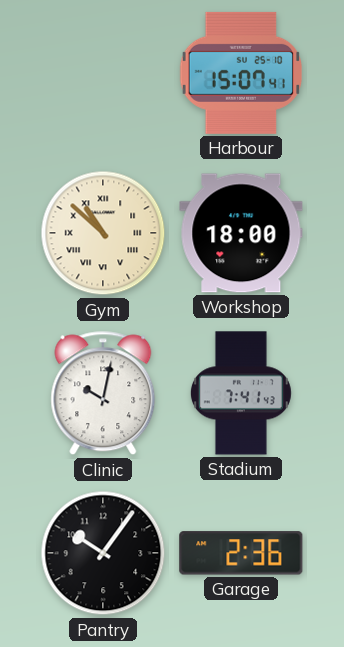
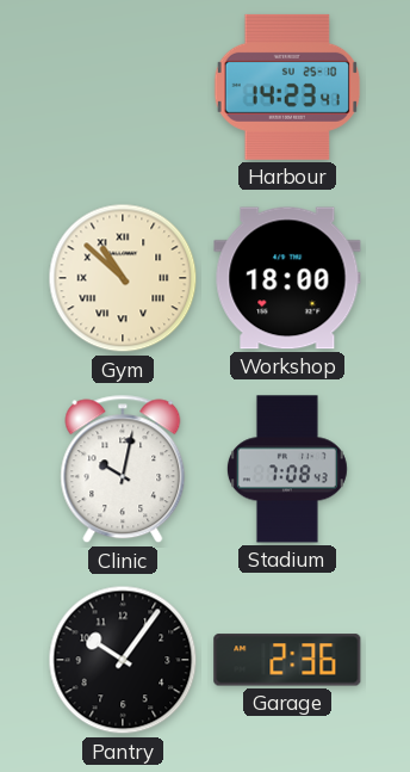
Harbour: 15:07 -> 14:23
Stadium: 7:41 -> 7:08
